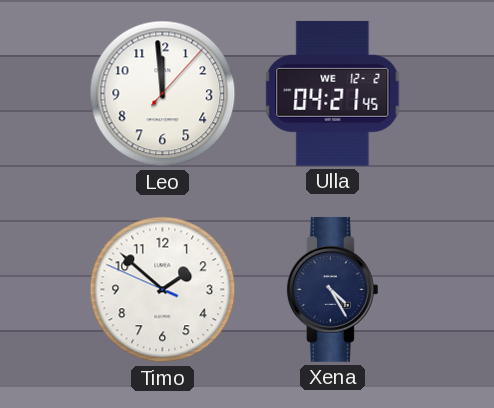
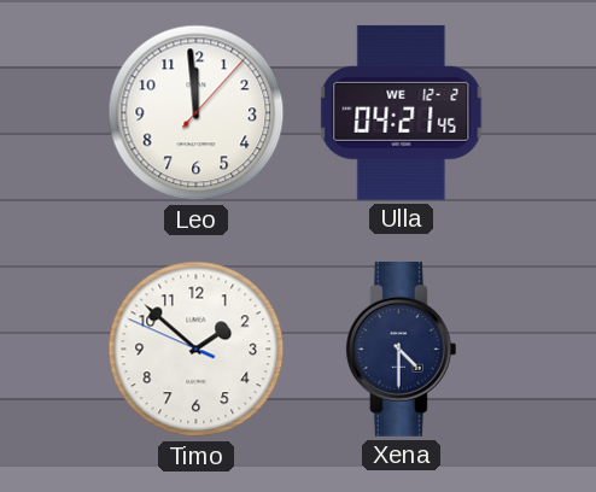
Xena: 4:25 -> 4:30
